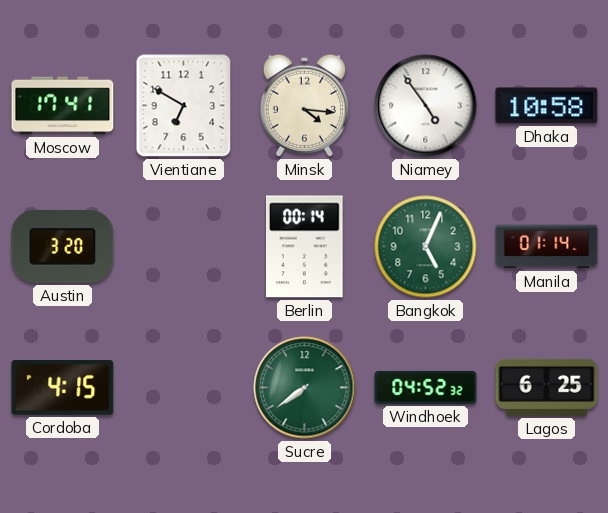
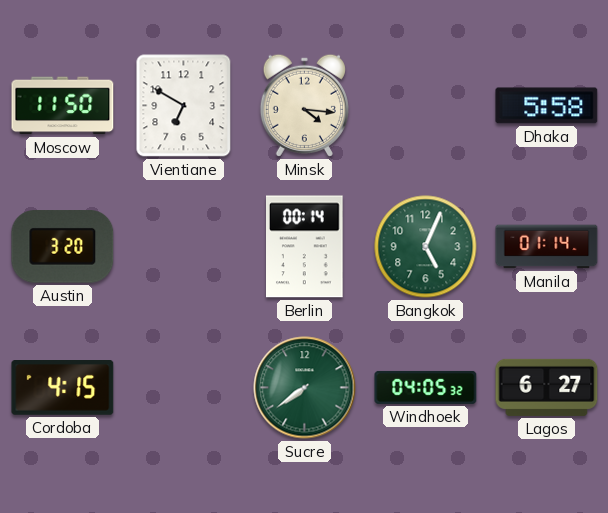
Moscow: 17:41 -> 11:50
Niamey: 4:54 -> none
Dhaka: 10:58 -> 5:58
Windhoek: 04:52 -> 04:05
Lagos: 6:25 -> 6:27
